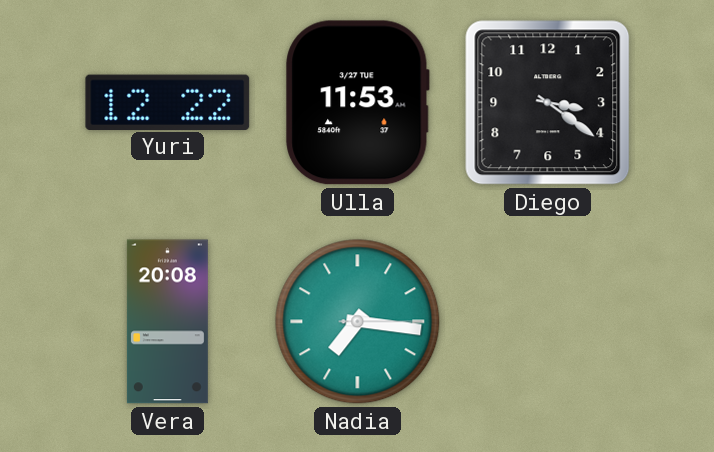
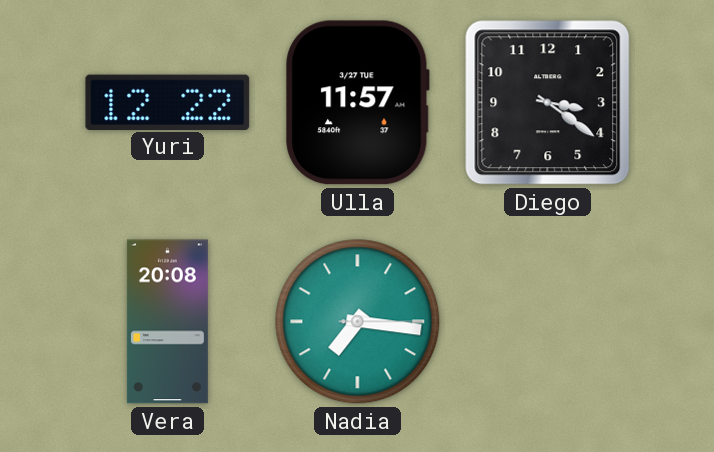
Ulla: 11:53 -> 11:57
